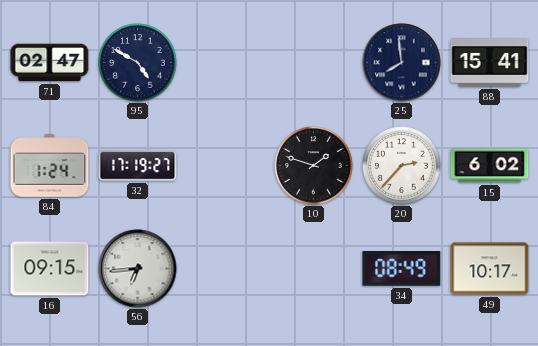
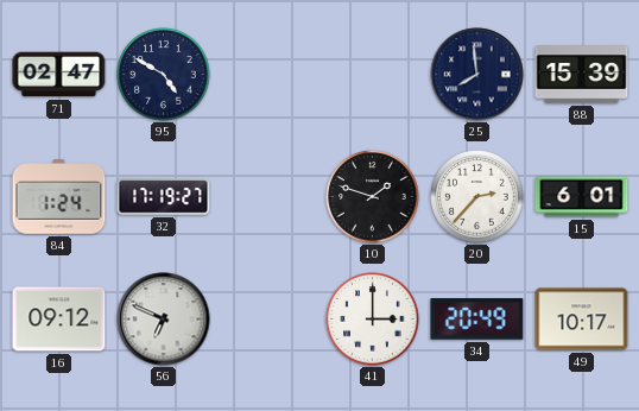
88: 15:41 -> 15:39
15: 6:02 -> 6:01
16: 09:15 -> 09:12
56: 6:44 -> 6:49
41: none -> 3:00
34: 08:49 -> 20:49
